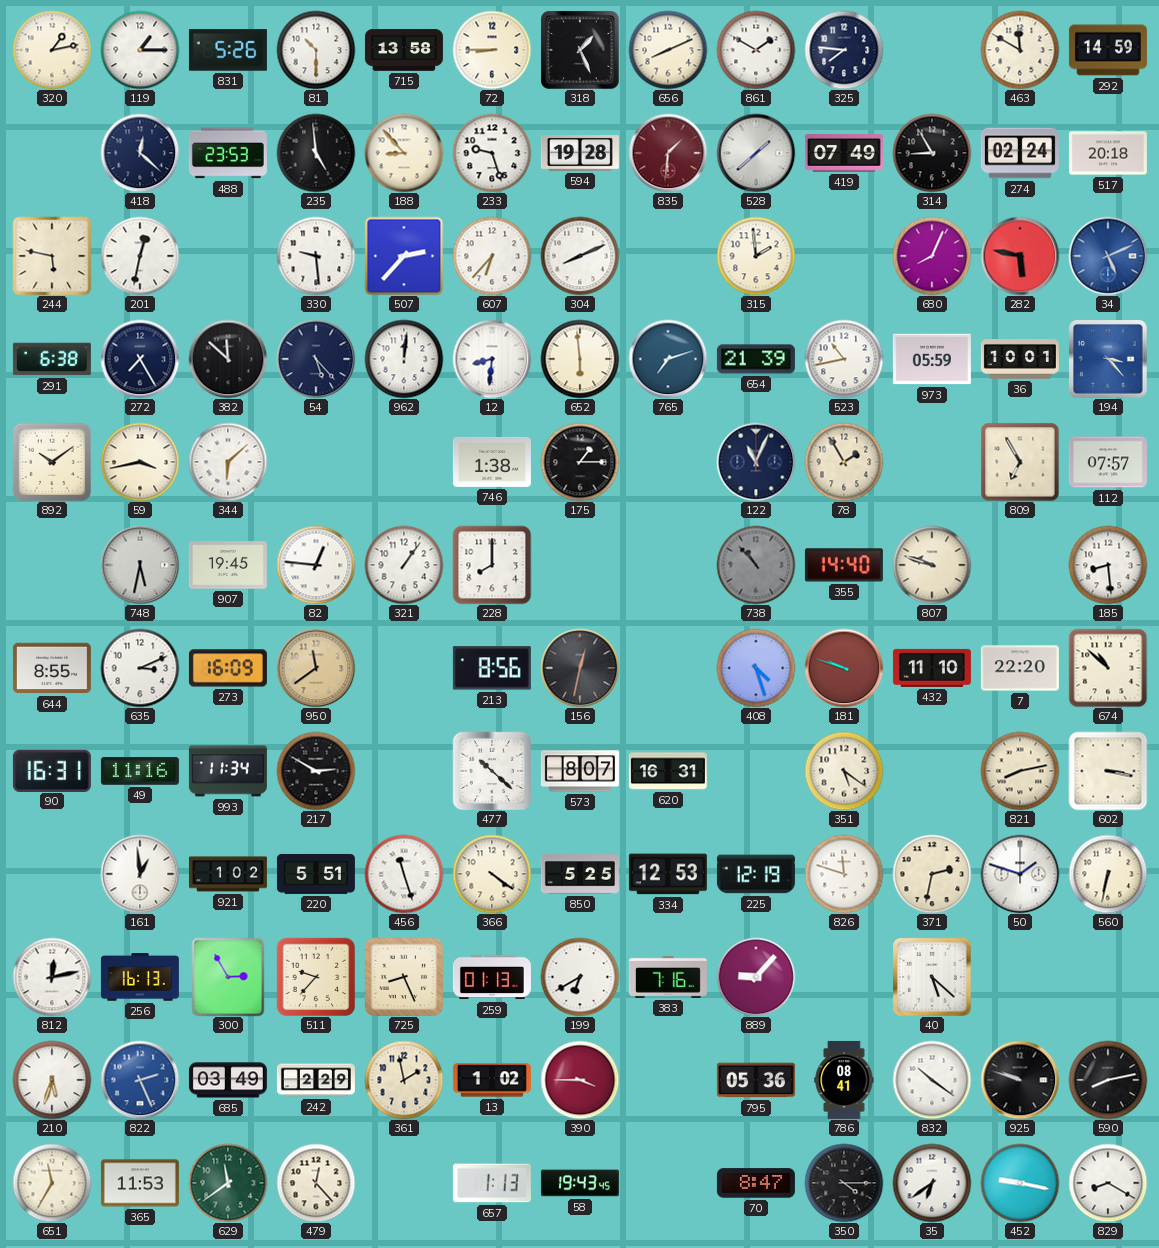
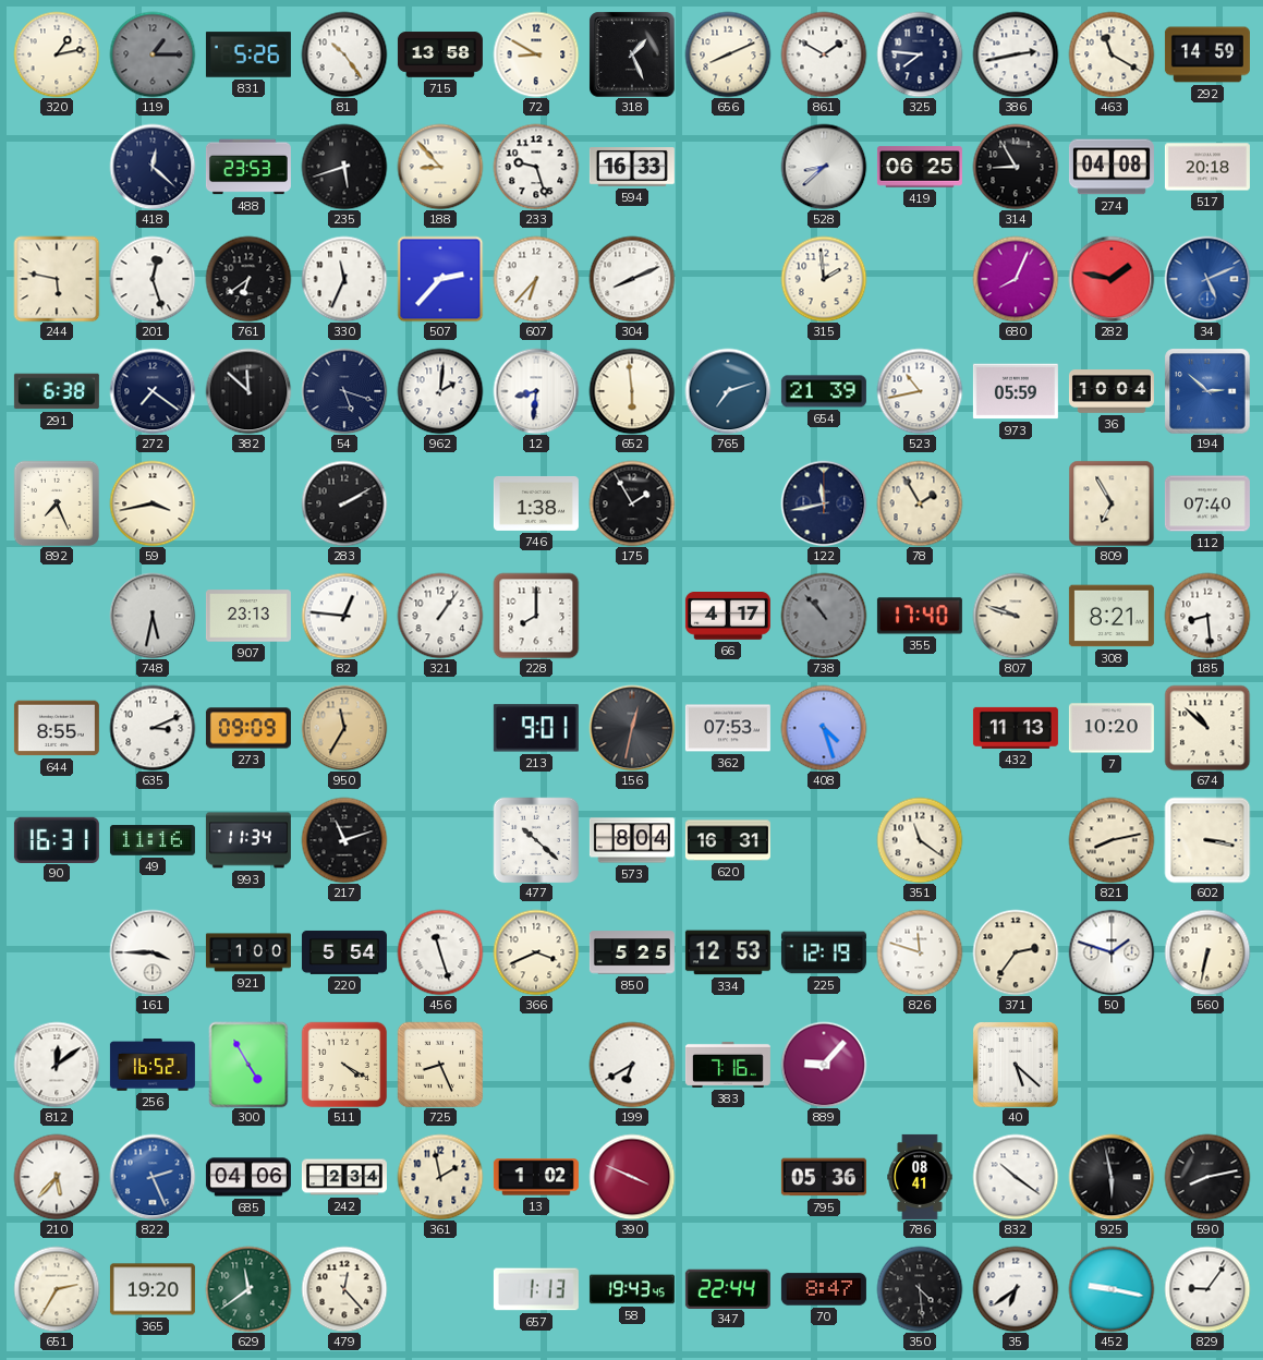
119 dial: white -> grey
81: 10:30 -> 10:24
72: 8:45 -> 8:50
386: none -> 2:43
463: 11:50 -> 11:20
235: 4:59 -> 5:42
594: 19:28 -> 16:33
835: 1:31 -> none
528: 1:38 -> 8:38
419: 07:49 -> 06:25
274: 02:24 -> 04:08
201: 12:32 -> 12:27
761: none -> 6:39
330: 9:29 -> 11:34
282: 5:47 -> 1:47
272: 7:25 -> 7:21
54: 5:23 -> 5:18
962: 12:01 -> 2:01
36: 10:01 -> 10:04
194: 3:23 -> 2:52
892: 10:09 -> 7:26
344: 6:08 -> none
283: none -> 2:10
175: 1:15 -> 1:55
122: 11:04 -> 11:43
112: 07:57 -> 07:40
907: 19:45 -> 23:13
66: none -> 4:17
355: 14:40 -> 17:40
308: none -> 8:21
273: 16:09 -> 09:09
950: 11:39 -> 11:35
213: 8:56 -> 9:01
362: none -> 07:53
181: 9:48 -> none
432: 11:10 -> 11:13
7: 22:20 -> 10:20
217: 2:50 -> 11:12
573: 8:07 -> 8:04
351: 5:21 -> 11:21
161: 12:59 -> 3:45
921: 1:02 -> 1:00
220: 5:51 -> 5:54
366: 4:21 -> 3:41
371: 2:32 -> 2:36
812: 12:13 -> 12:09
256: 16:13 -> 16:52
300: 2:55 -> 4:55
511: 9:37 -> 4:20
259: 01:13 -> none
210: 5:33 -> 5:37
685: 03:49 -> 04:06
242: 2:29 -> 2:34
390: 3:45 -> 3:49
925: 9:48 -> 5:58
651: 11:35 -> 2:35
365: 11:53 -> 19:20
347: none -> 22:44
350: 4:15 -> 4:29
829: 8:20 -> 9:06
